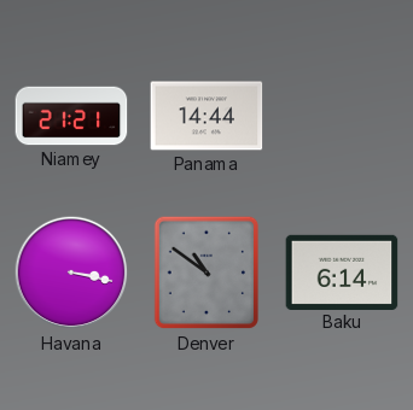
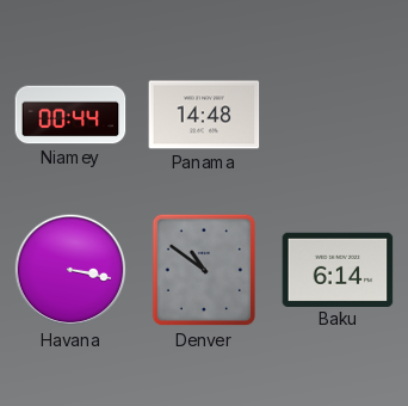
Niamey: 21:21 -> 00:44
Panama: 14:44 -> 14:48
